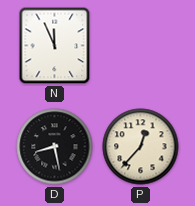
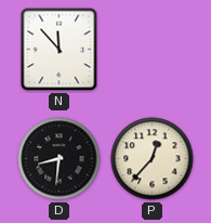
N: 11:56 -> 11:53
D: 8:28 -> 8:31
